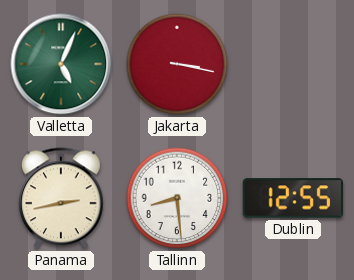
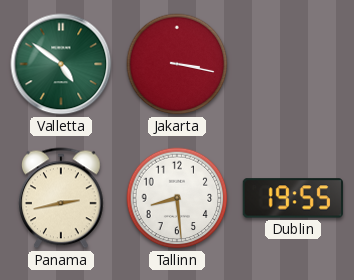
Valletta: 5:04 -> 4:51
Dublin: 12:55 -> 19:55
